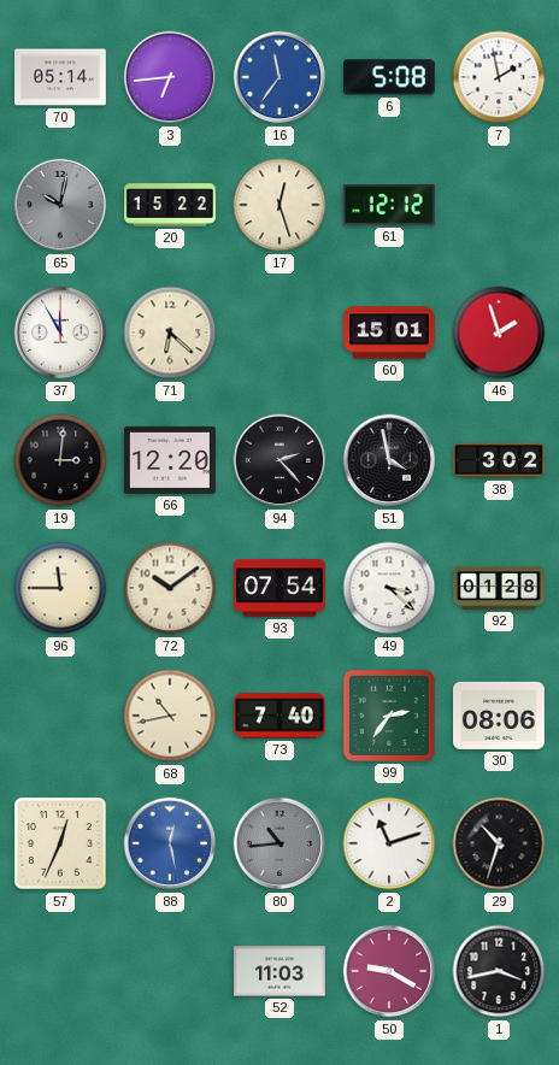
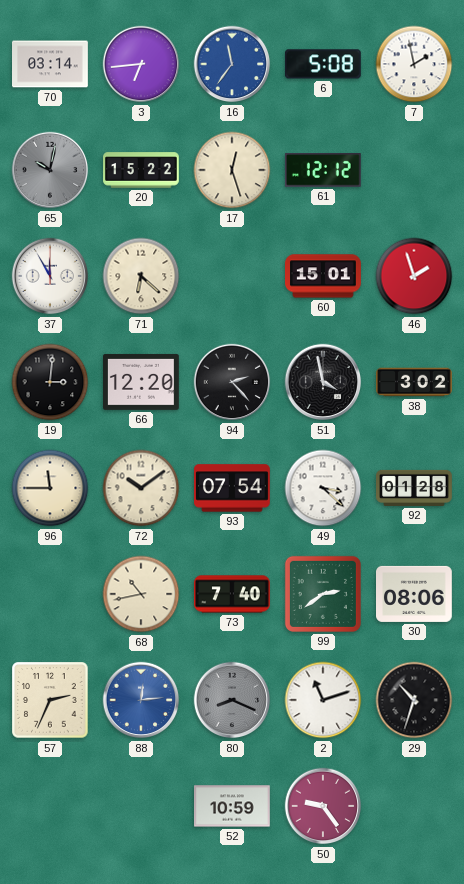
70: 05:14 -> 03:14
99: 2:36 -> 2:39
57: 12:34 -> 2:34
88: 12:28 -> 12:14
80: 10:44 -> 8:19
52: 11:03 -> 10:59
50: 9:20 -> 9:24
1: 3:43 -> none
